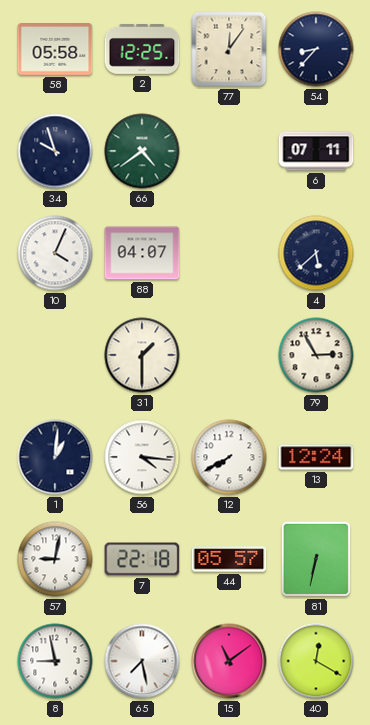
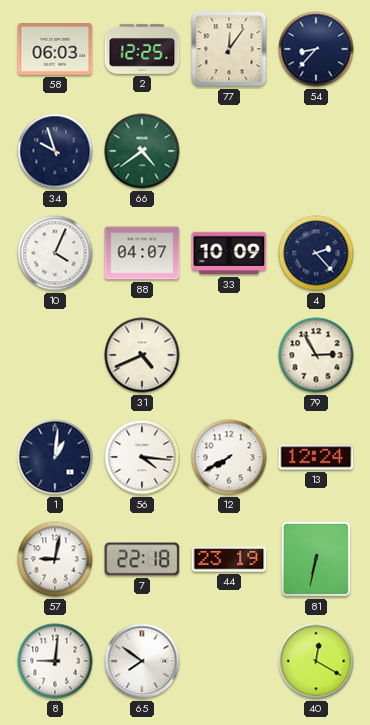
58: 05:58 -> 06:03
6: 07:11 -> none
33: none -> 10:09
4: 5:38 -> 2:23
31: 1:30 -> 4:41
44: 05:57 -> 23:19
8: 8:58 -> 9:01
65: 7:28 -> 7:51
15: 11:09 -> none
